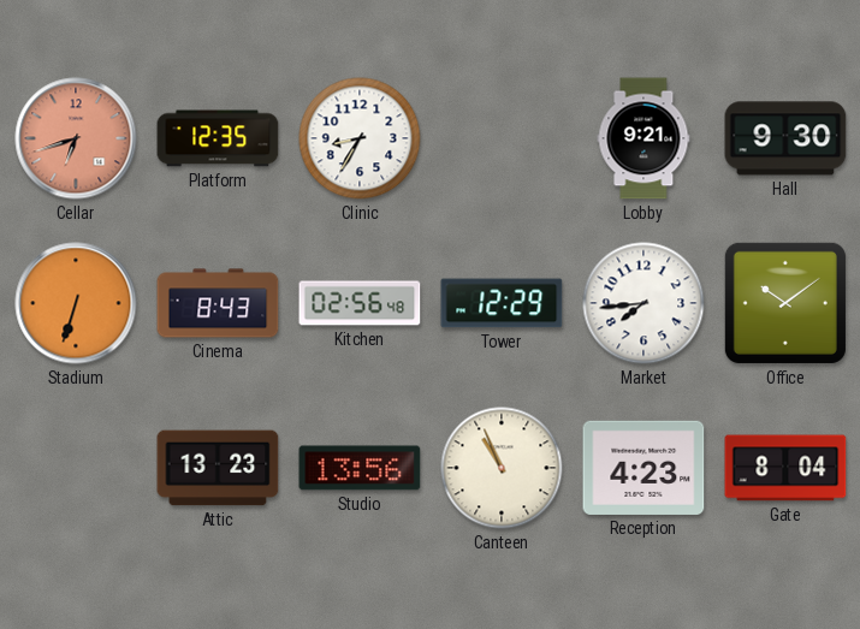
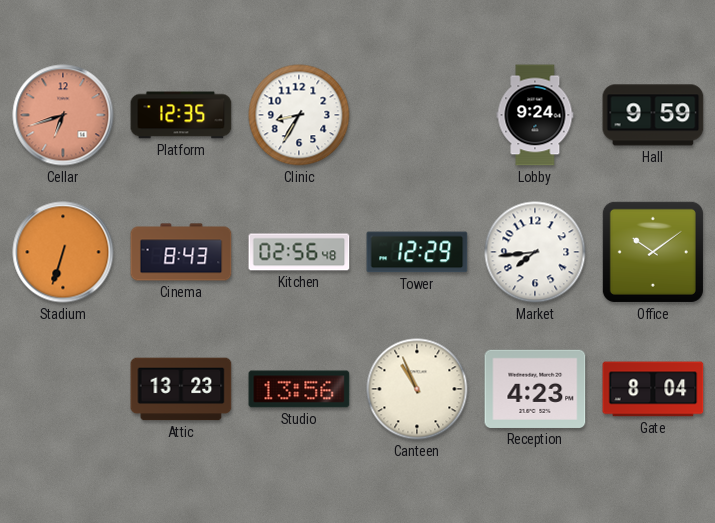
Lobby: 9:21 -> 9:24
Hall: 9:30 -> 9:59
